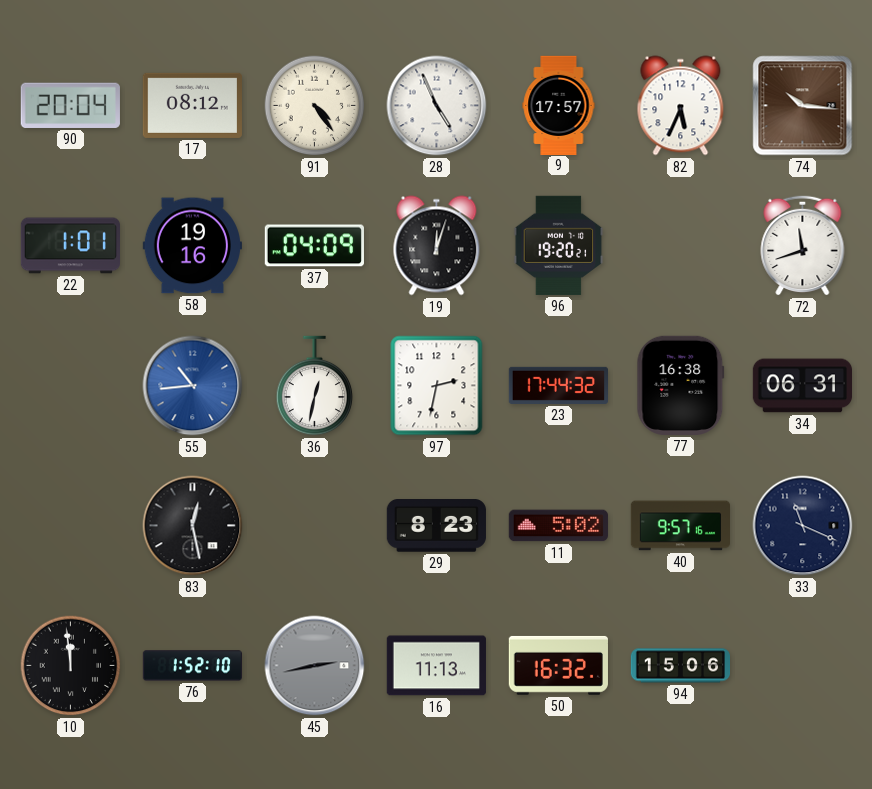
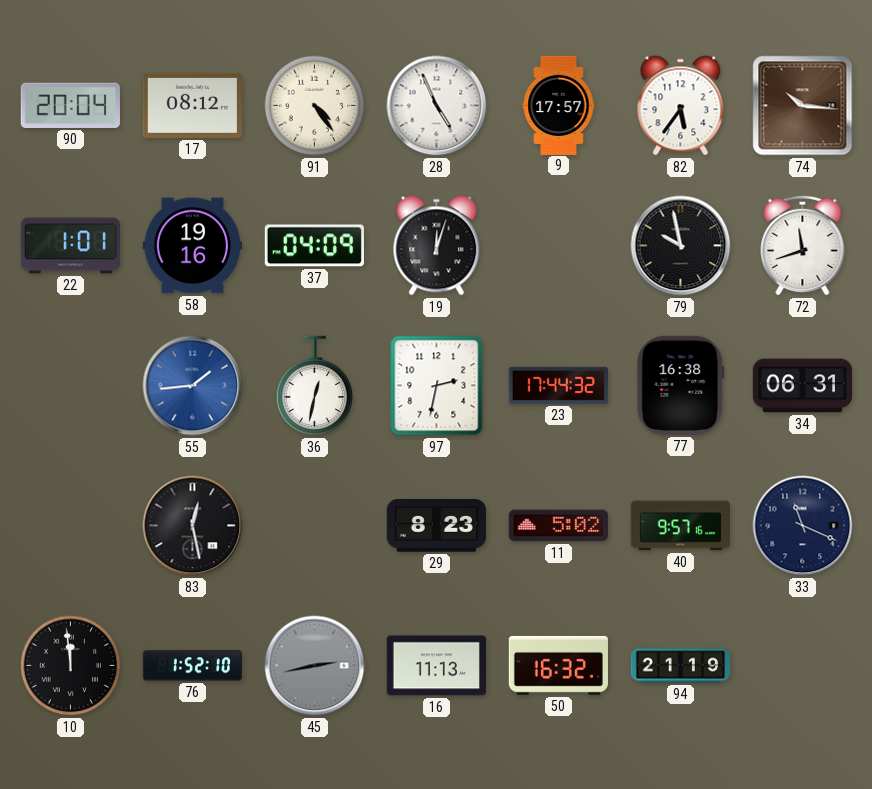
82: 5:34 -> 5:36
96: 19:20 -> none
79: none -> 9:58
55: 10:44 -> 1:44
94: 15:06 -> 21:19
